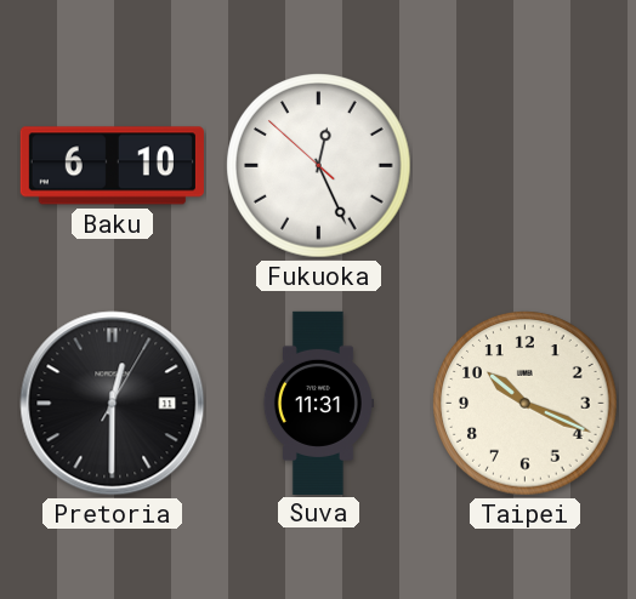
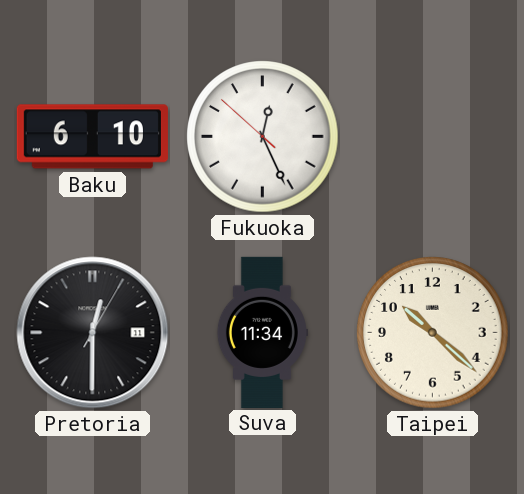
Suva: 11:31 -> 11:34
Taipei: 10:19 -> 10:22
